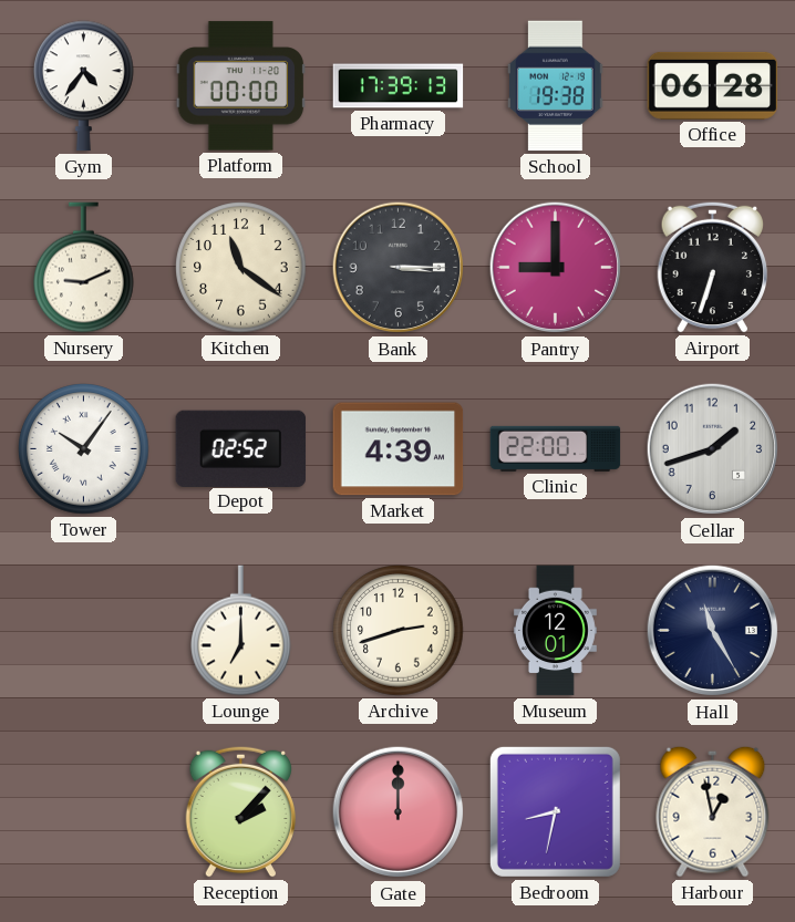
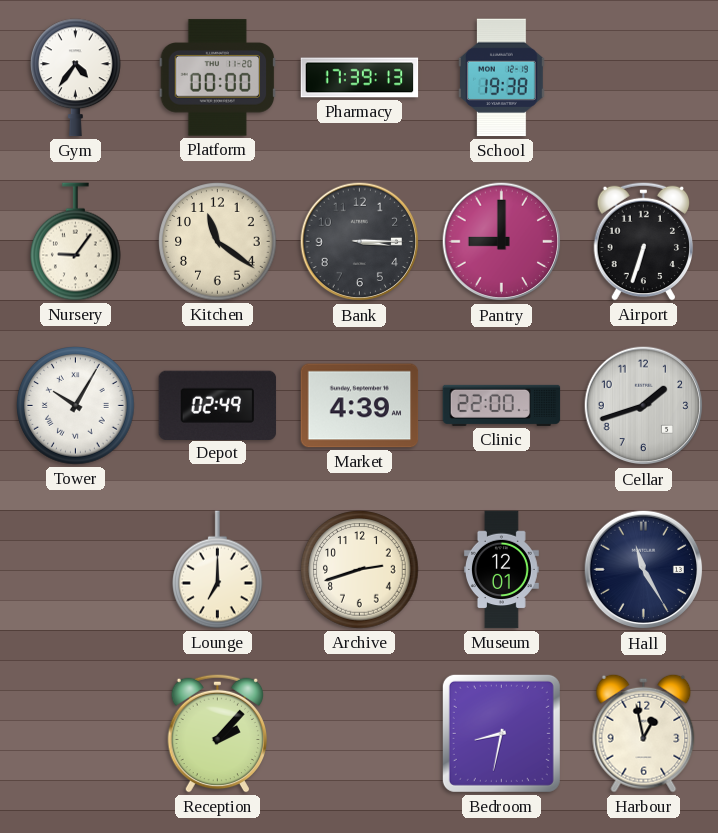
Office: 06:28 -> none
Nursery: 9:11 -> 9:06
Tower: 10:06 -> 10:05
Depot: 02:52 -> 02:49
Gate: 12:00 -> none
